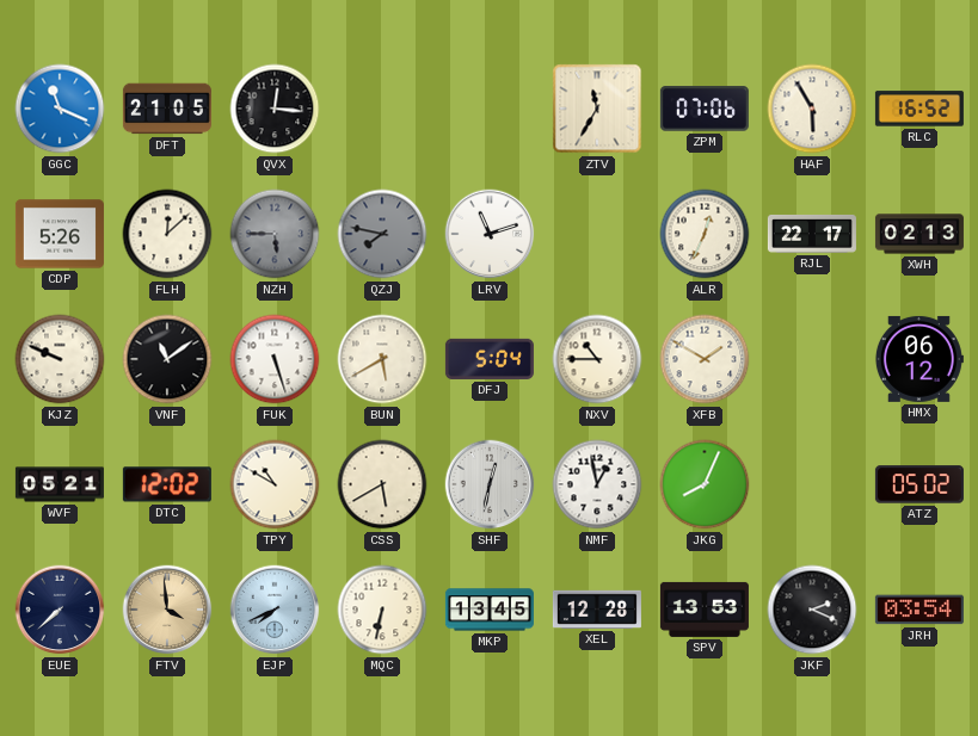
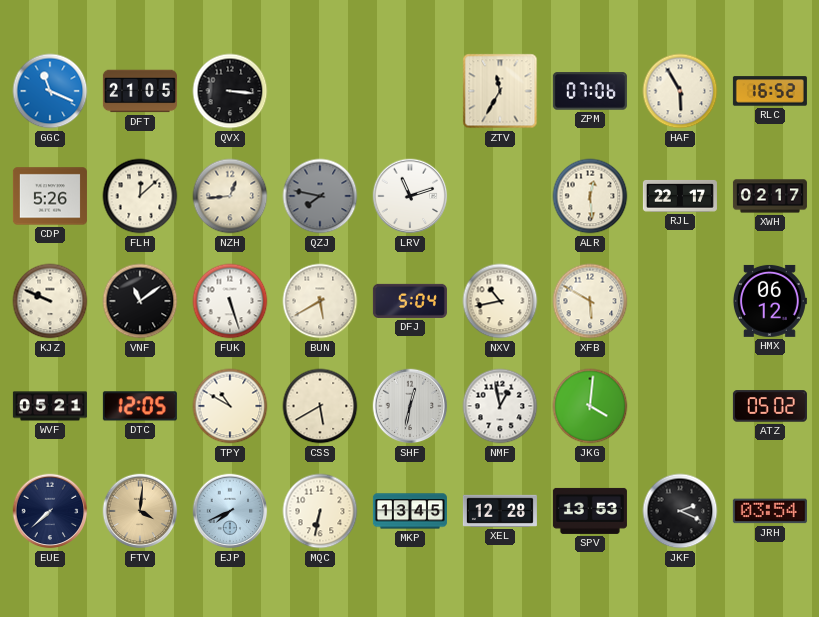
QVX: 12:16 -> 3:16
NZH: 5:45 -> 12:44
NZH dial: grey -> cream
ALR: 12:34 -> 12:29
XWH: 02:13 -> 02:17
NXV: 10:45 -> 10:43
XFB: 1:50 -> 5:50
DTC: 12:02 -> 12:05
JKG: 8:04 -> 4:01
FTV: 3:59 -> 4:01
